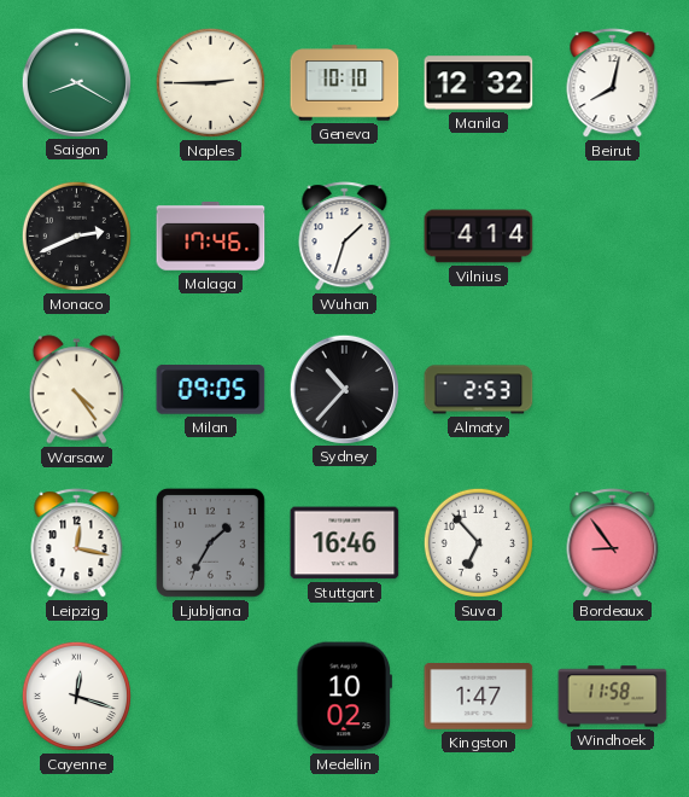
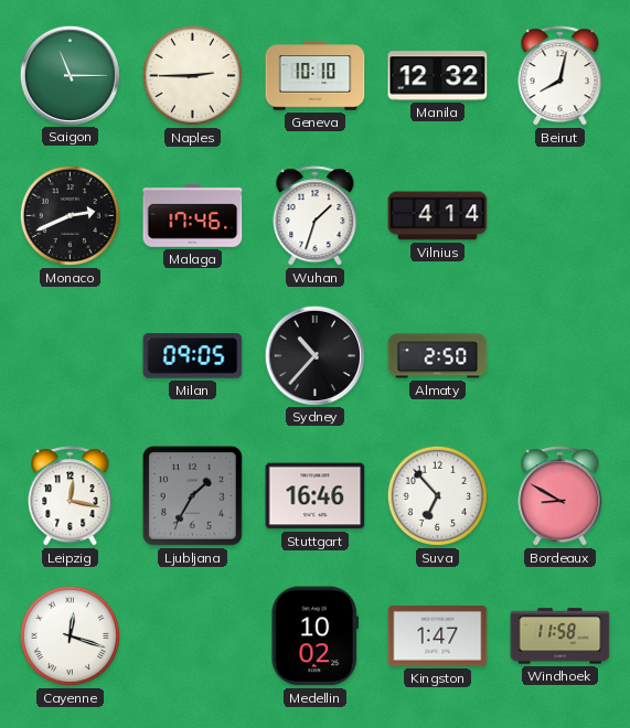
Saigon: 8:20 -> 11:15
Warsaw: 4:24 -> none
Almaty: 2:53 -> 2:50
Bordeaux: 8:54 -> 8:50
